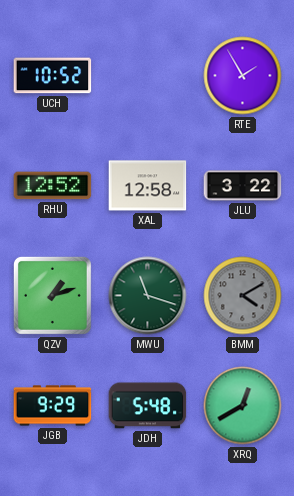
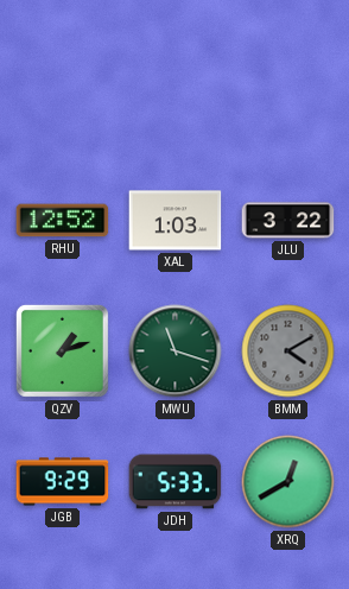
UCH: 10:52 -> none
RTE: 1:55 -> none
XAL: 12:58 -> 1:03
JDH: 5:48 -> 5:33
